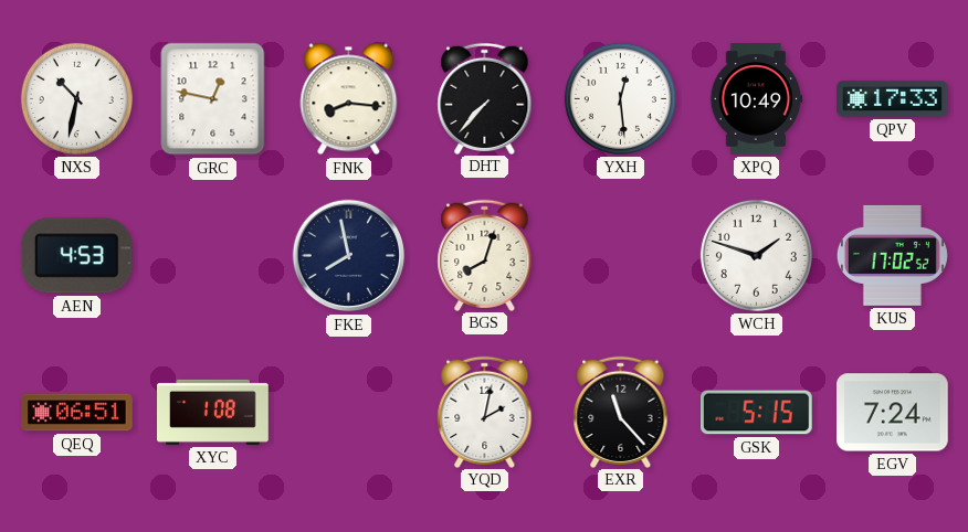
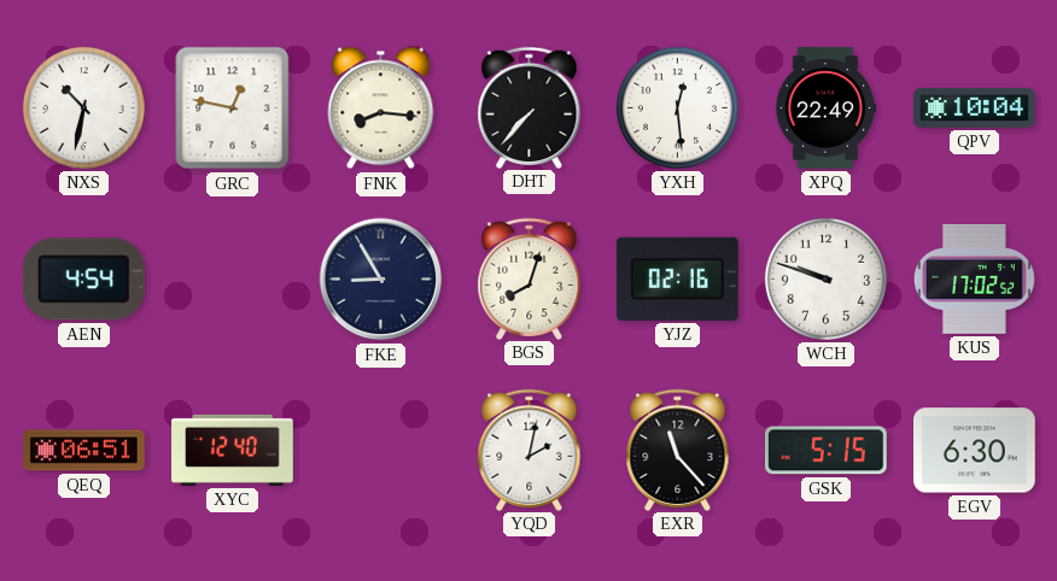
XPQ: 10:49 -> 22:49
QPV: 17:33 -> 10:04
AEN: 4:53 -> 4:54
FKE: 7:58 -> 8:55
YJZ: none -> 02:16
WCH: 1:48 -> 9:48
XYC: 1:08 -> 12:40
EGV: 7:24 -> 6:30
